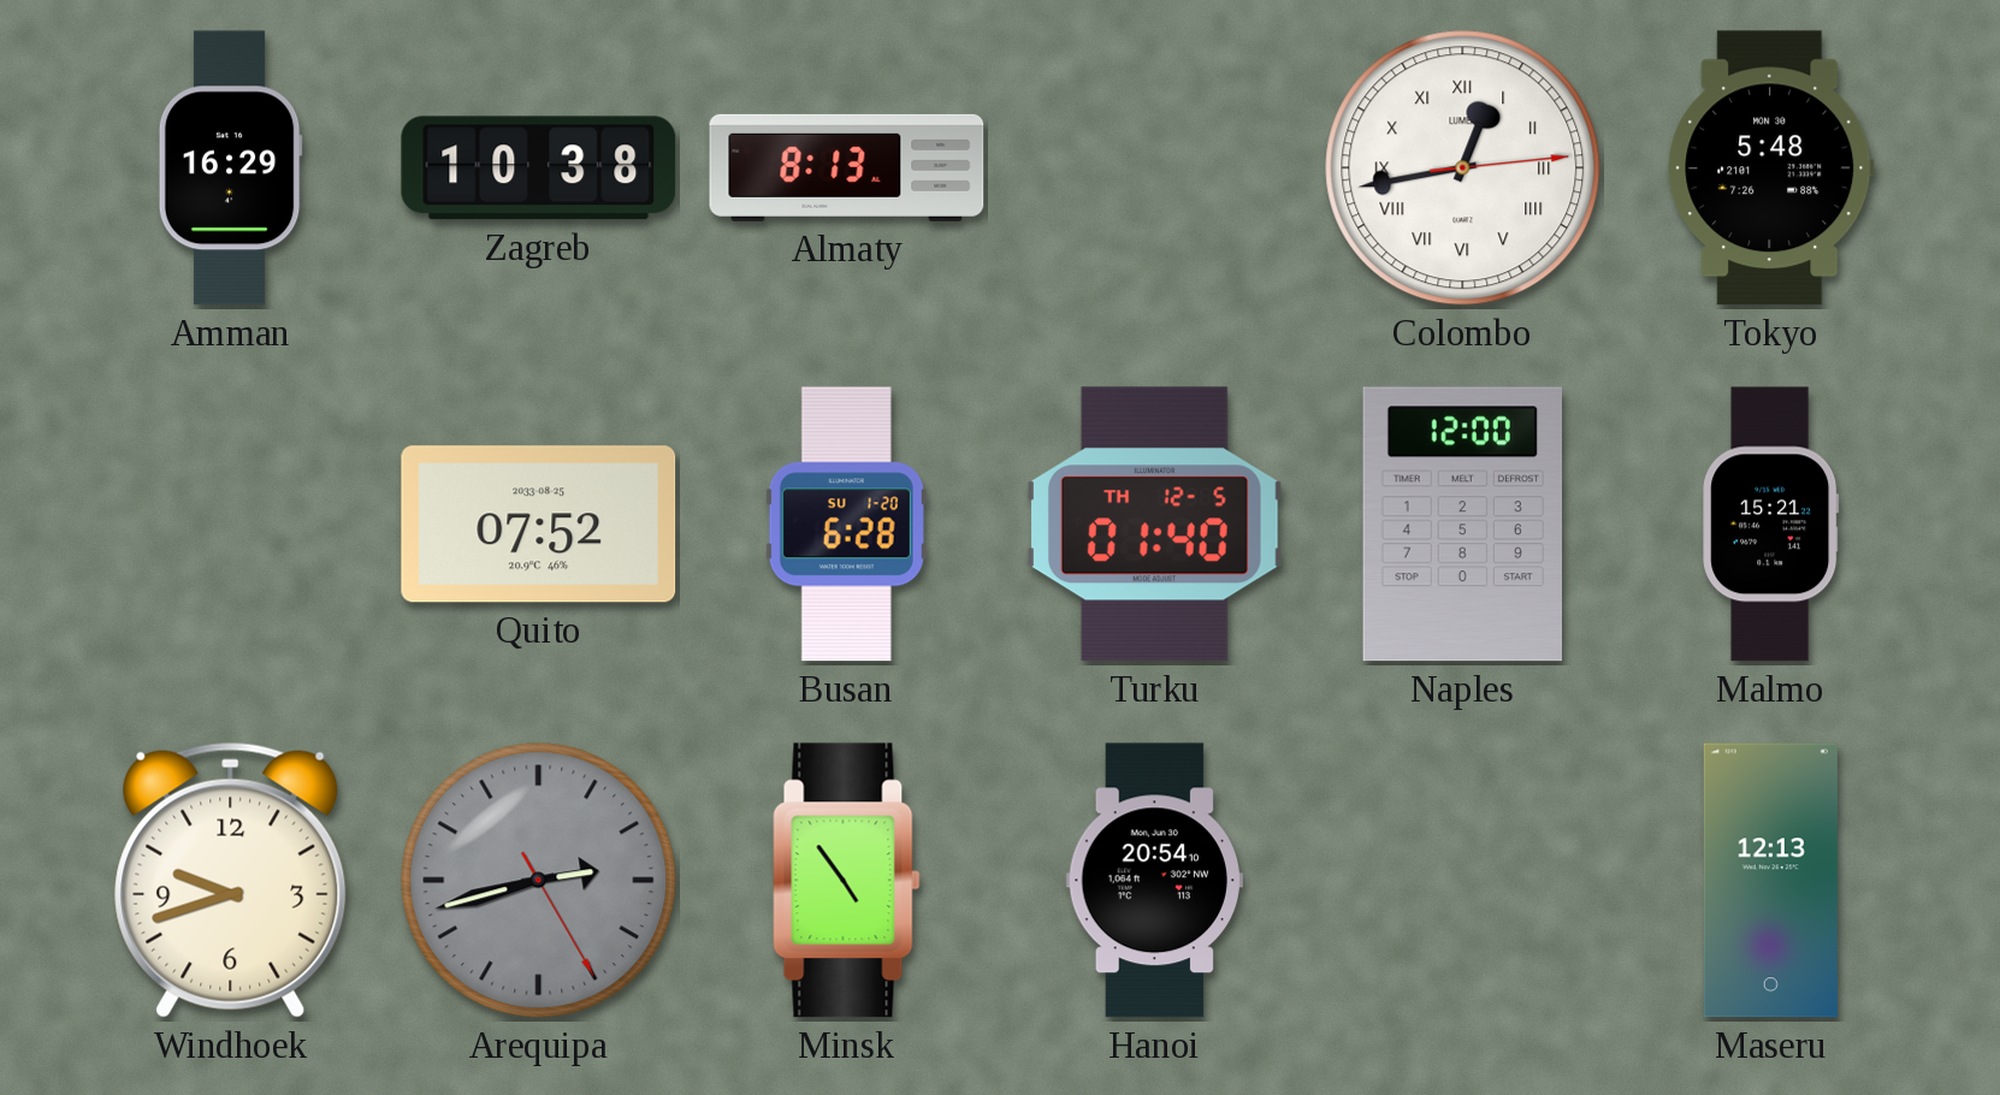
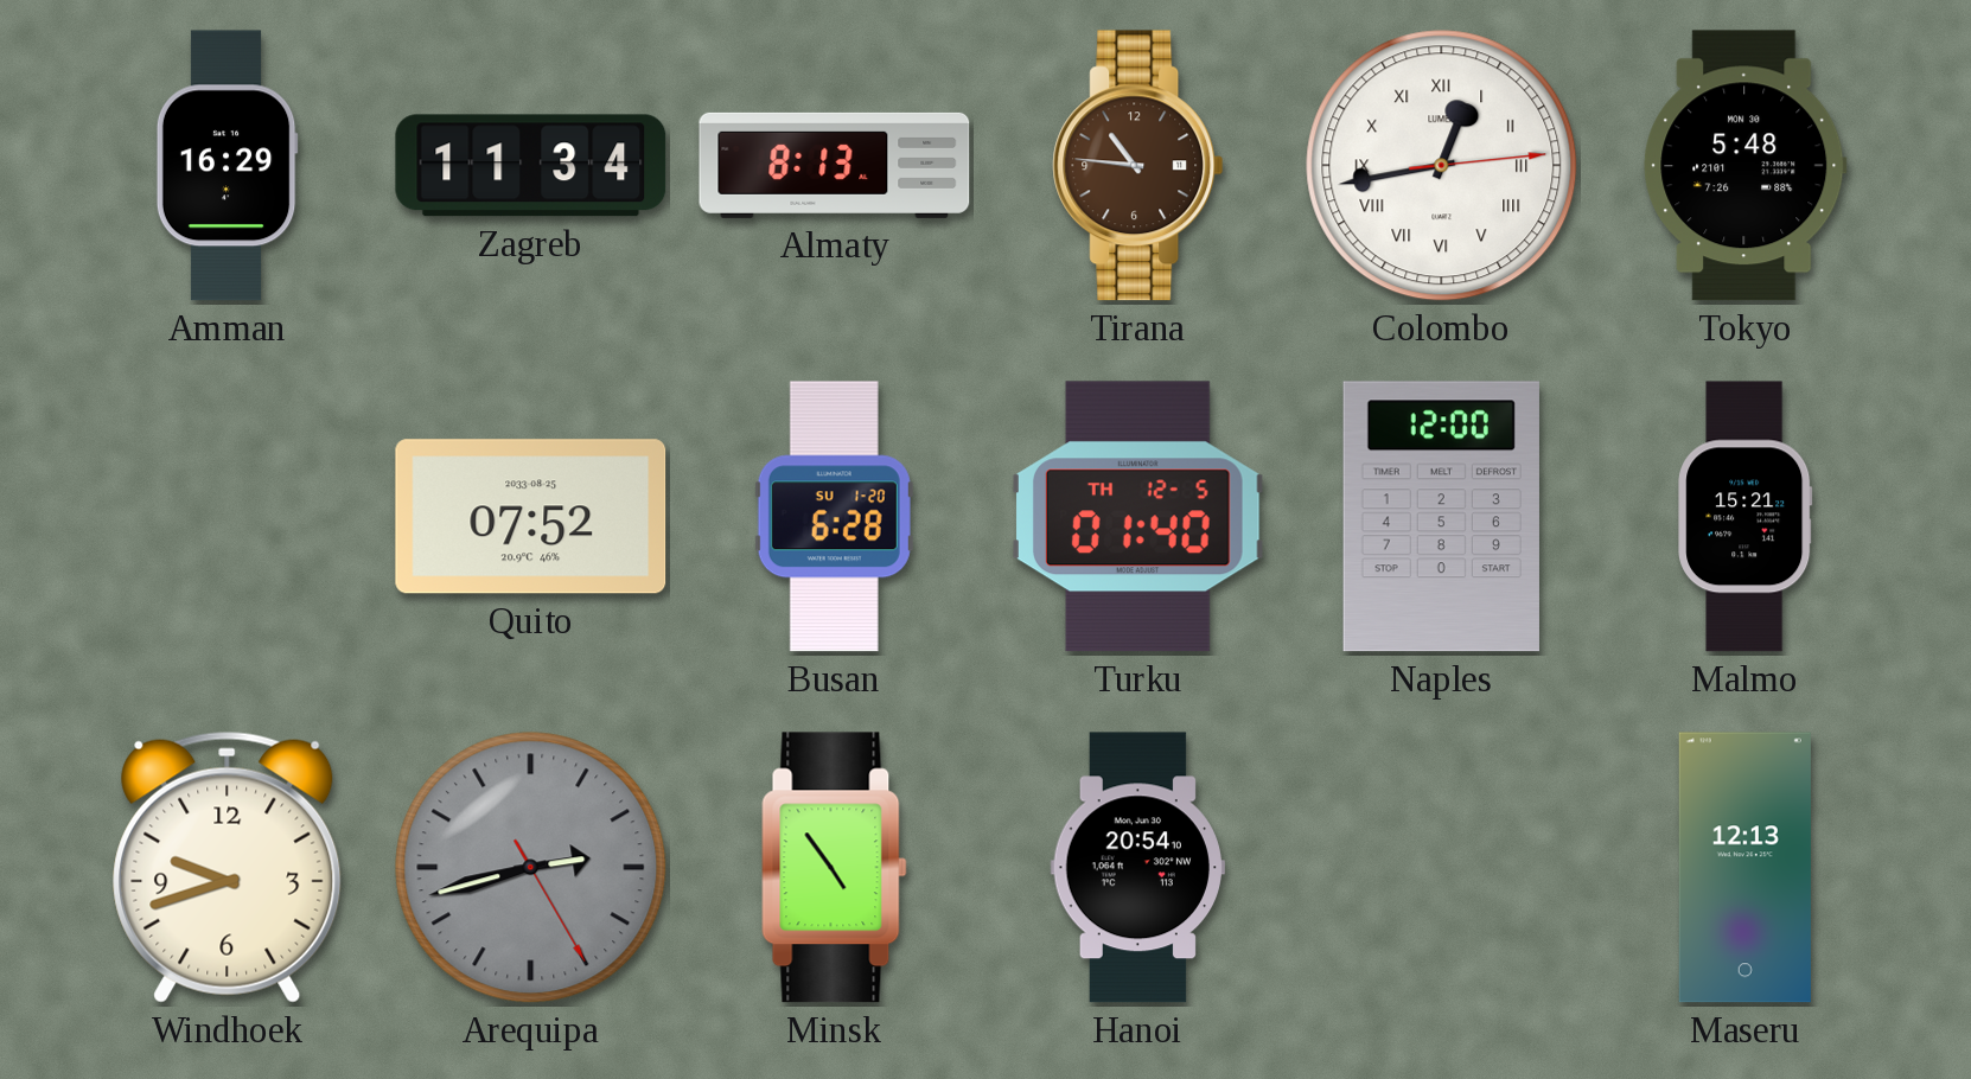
Zagreb: 10:38 -> 11:34
Tirana: none -> 10:46
